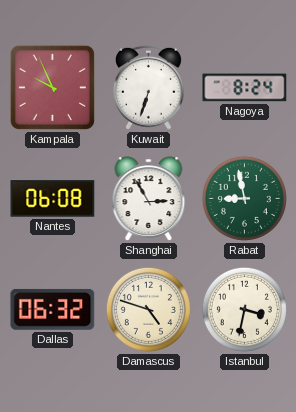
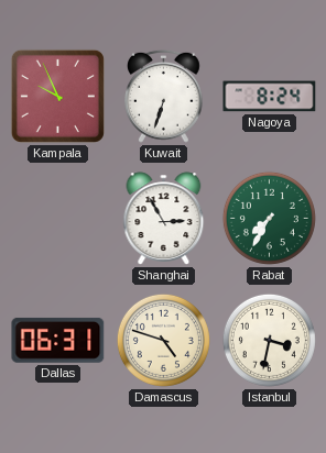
Nantes: 06:08 -> none
Rabat: 8:58 -> 7:35
Dallas: 06:32 -> 06:31
